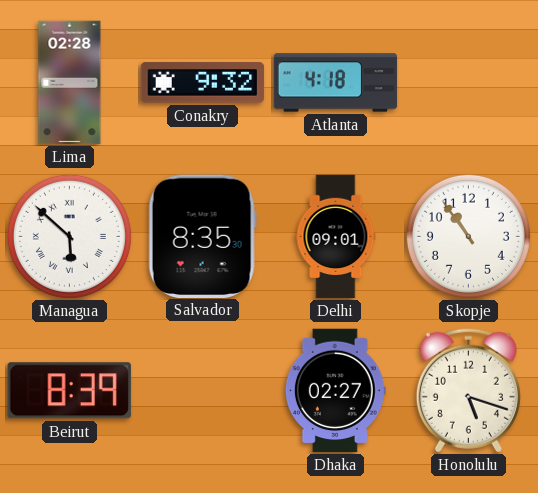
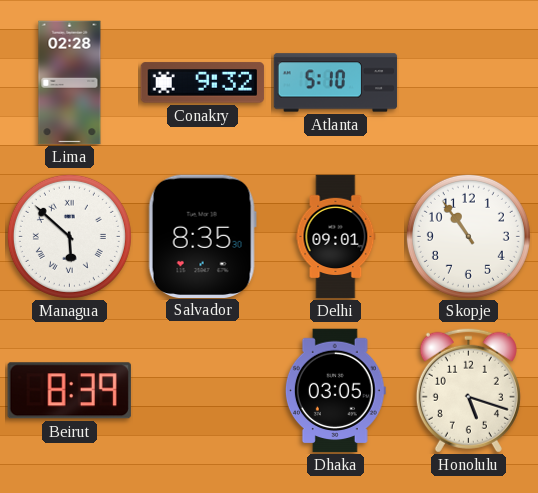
Atlanta: 4:18 -> 5:10
Dhaka: 02:27 -> 03:05
